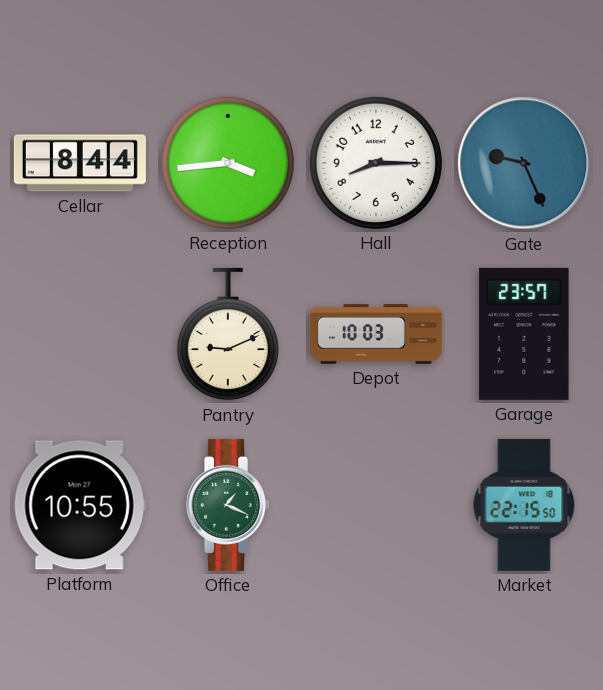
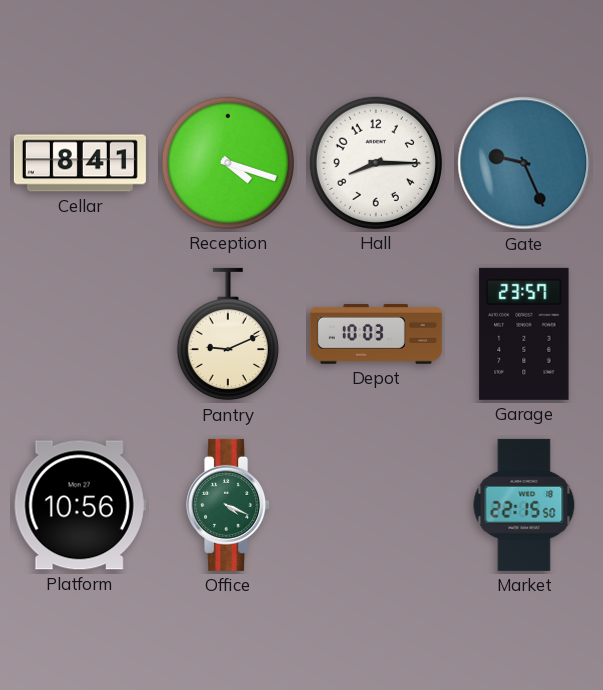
Cellar: 8:44 -> 8:41
Reception: 3:44 -> 4:18
Platform: 10:55 -> 10:56
Office: 1:19 -> 4:19
